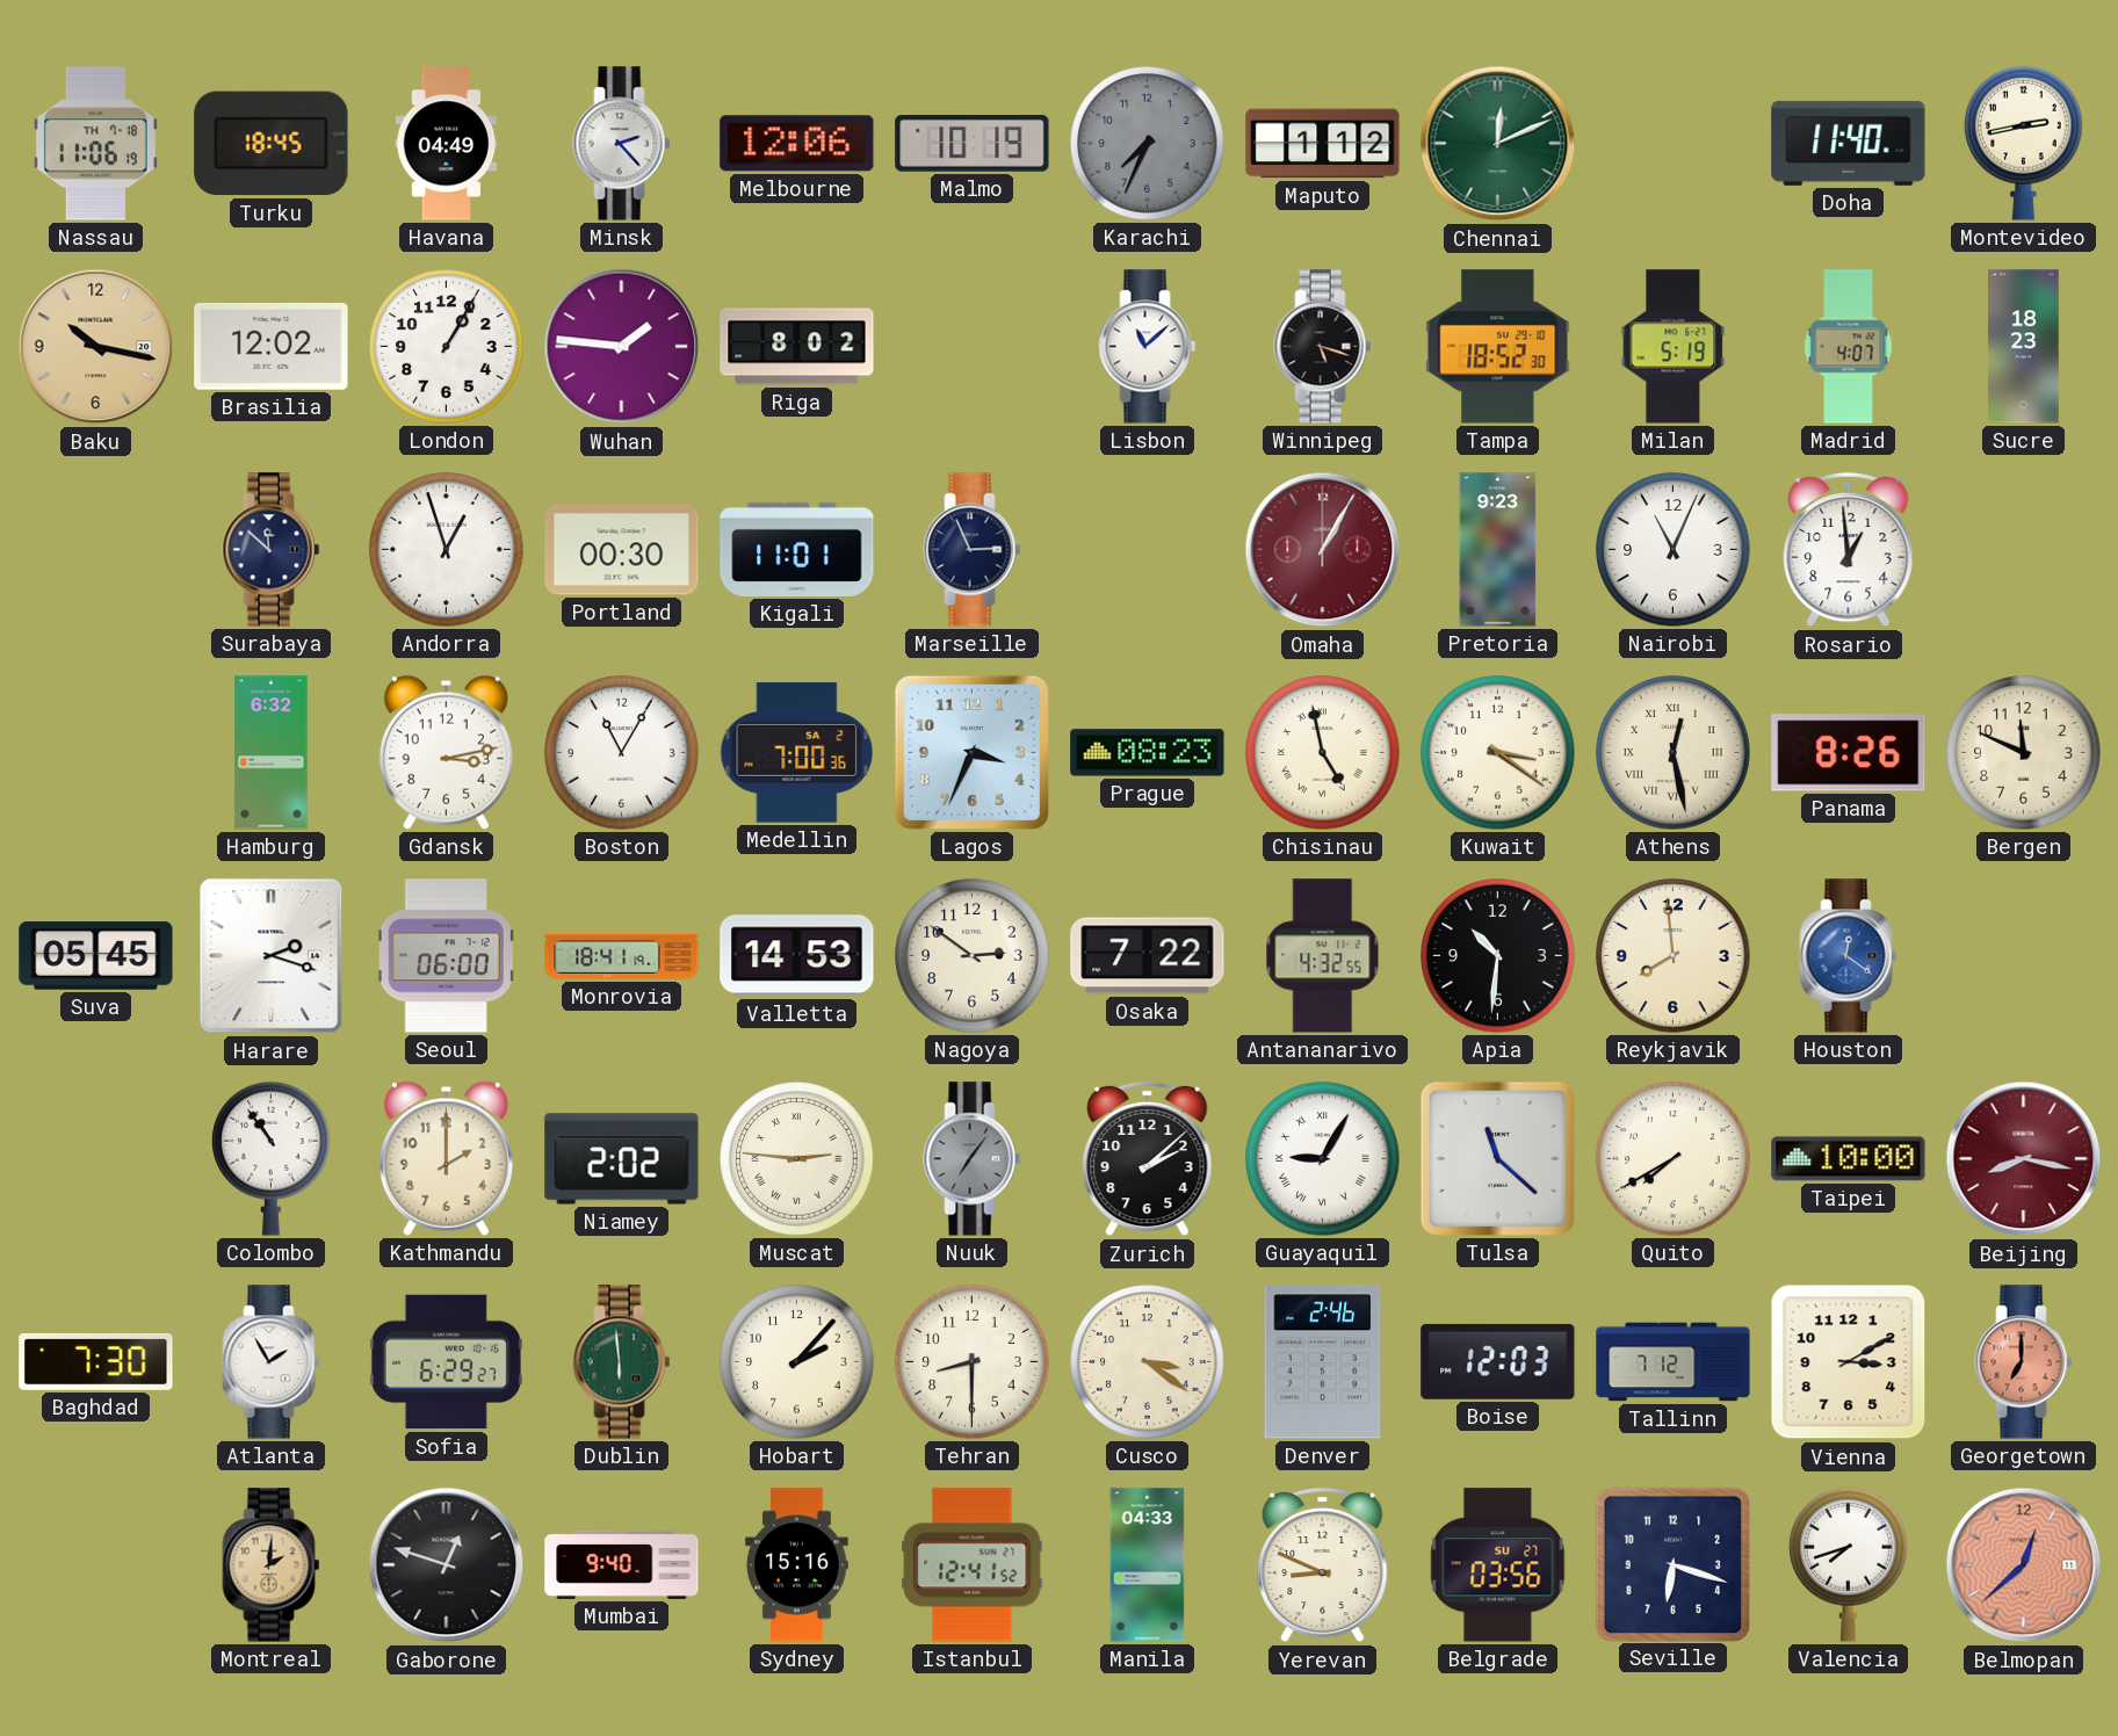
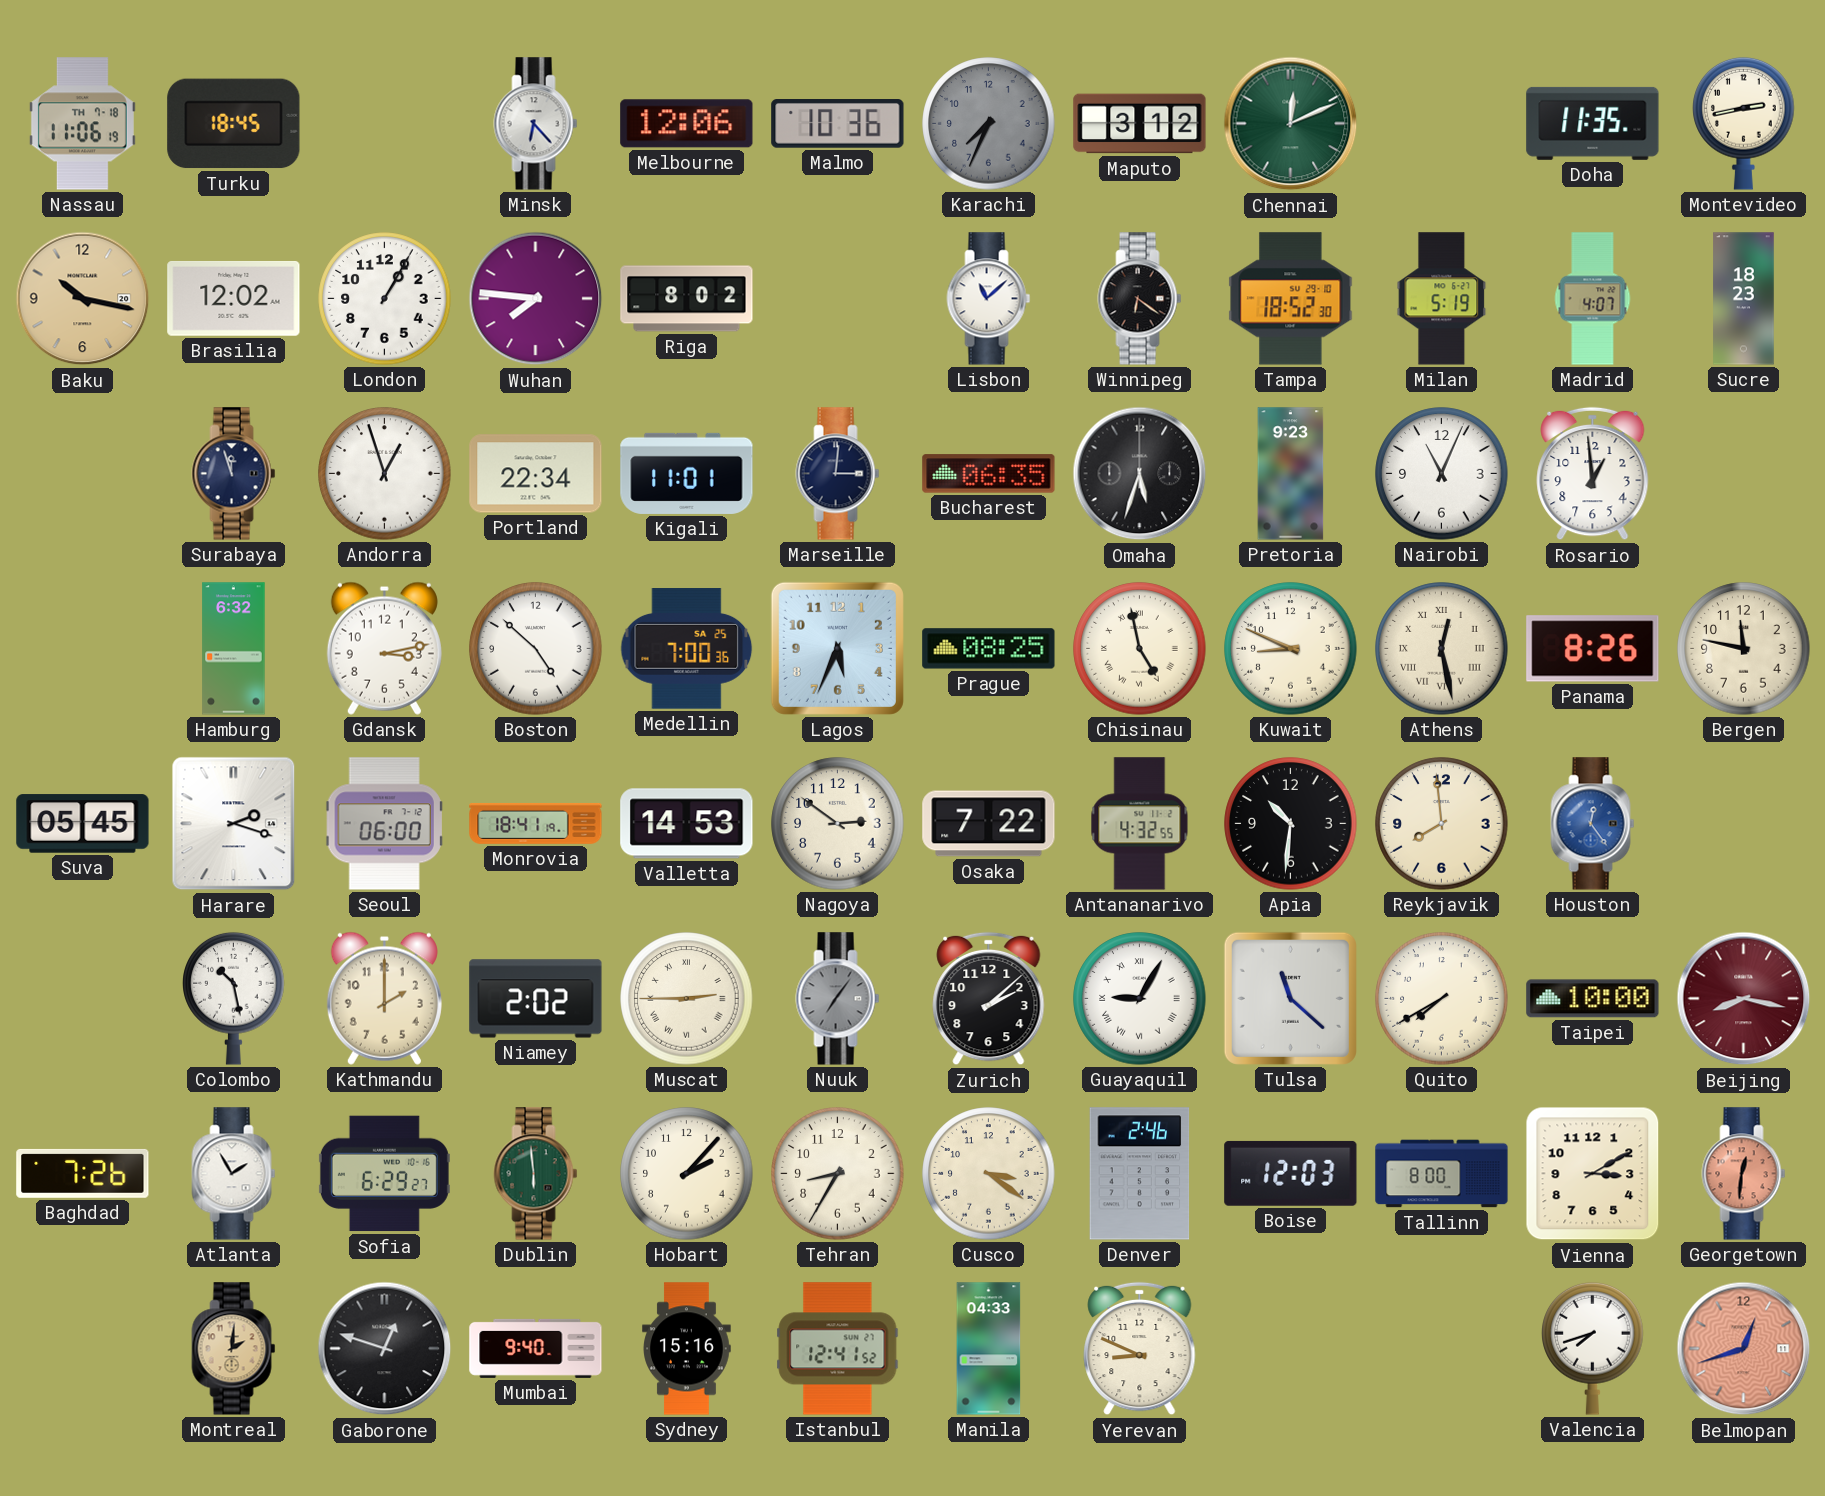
Havana: 04:49 -> none
Minsk: 2:23 -> 6:23
Malmo: 10:19 -> 10:36
Maputo: 1:12 -> 3:12
Doha: 11:40 -> 11:35
Wuhan: 1:46 -> 7:46
Winnipeg: 5:18 -> 6:21
Surabaya: 11:52 -> 11:57
Portland: 00:30 -> 22:34
Marseille: 2:56 -> 3:01
Bucharest: none -> 06:35
Omaha: 1:05 -> 5:33
Omaha dial: burgundy -> black
Boston: 11:05 -> 4:52
Medellin date: SA 2 -> SA 25
Lagos: 3:34 -> 5:34
Prague: 08:23 -> 08:25
Kuwait: 3:21 -> 8:49
Bergen: 11:49 -> 11:47
Houston: 12:21 -> 12:24
Colombo: 10:54 -> 10:28
Muscat: 2:46 -> 2:45
Baghdad: 7:30 -> 7:26
Tehran: 8:30 -> 8:35
Tallinn: 7:12 -> 8:00
Georgetown: 7:00 -> 12:31
Belgrade: 03:56 -> none
Seville: 6:18 -> none
Belmopan: 12:38 -> 12:42
